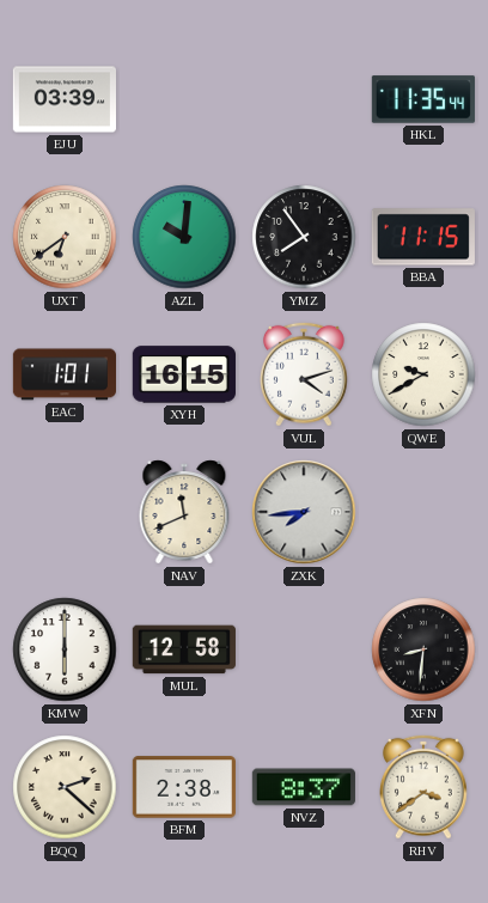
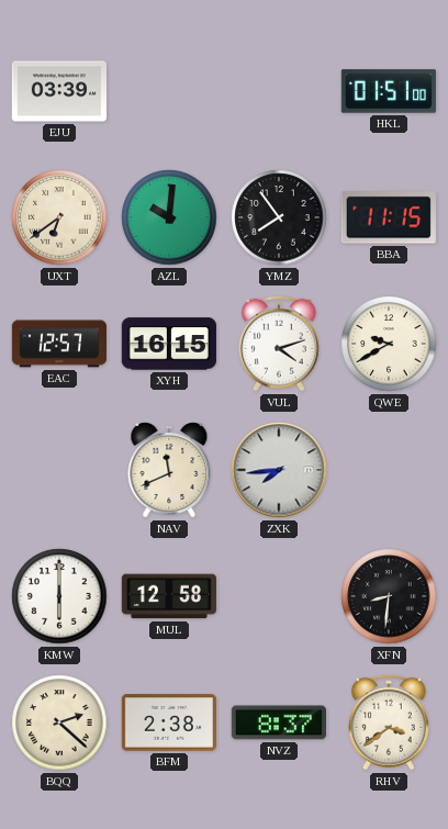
HKL: 11:35 -> 01:51
EAC: 1:01 -> 12:57
